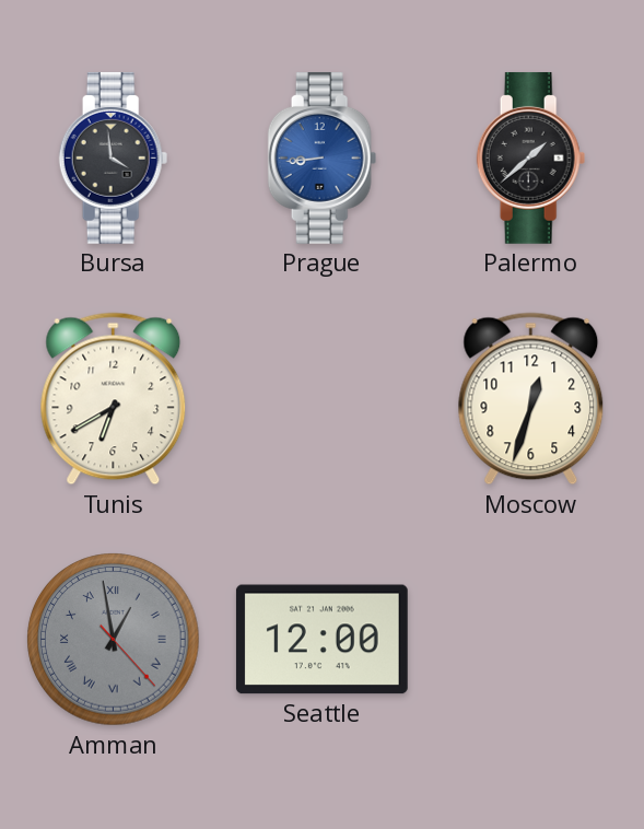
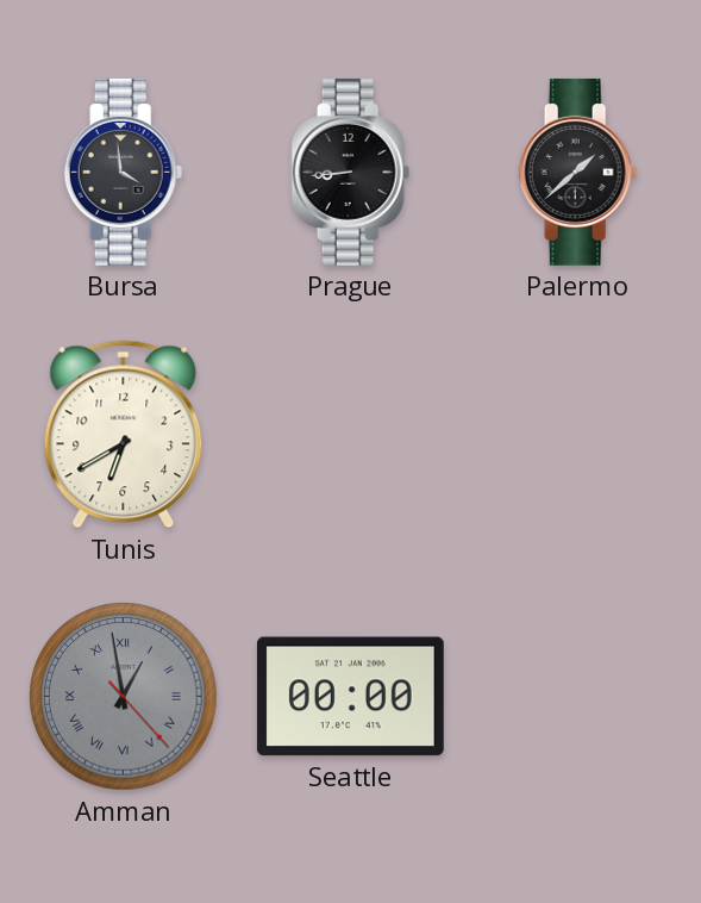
Prague dial: blue -> black
Moscow: 12:33 -> none
Seattle: 12:00 -> 00:00
